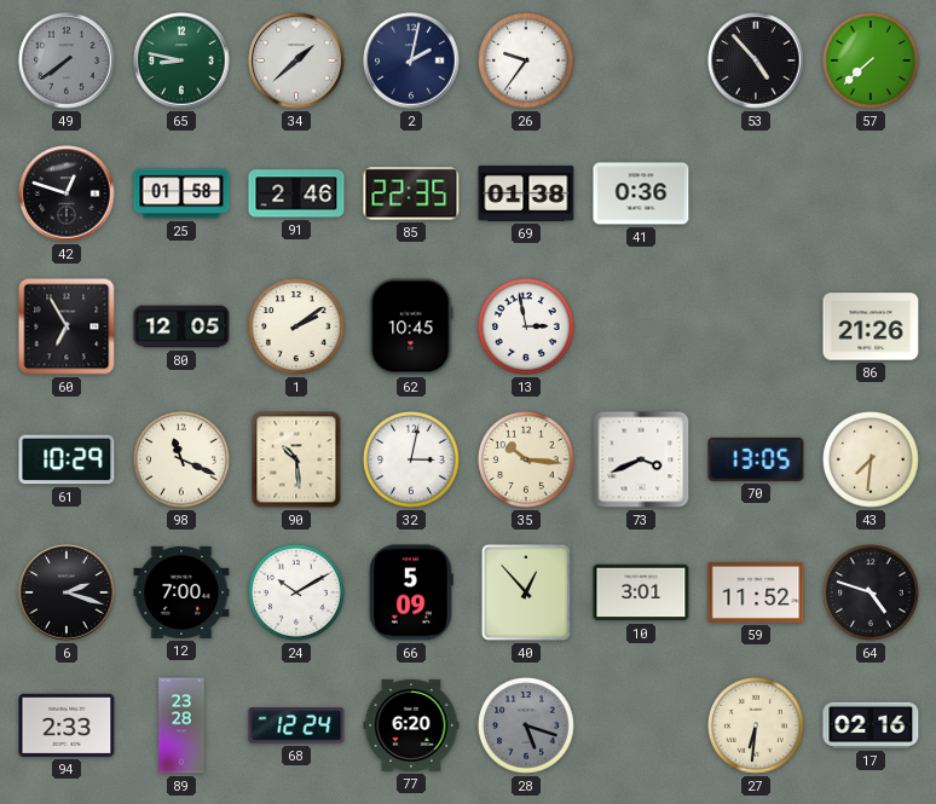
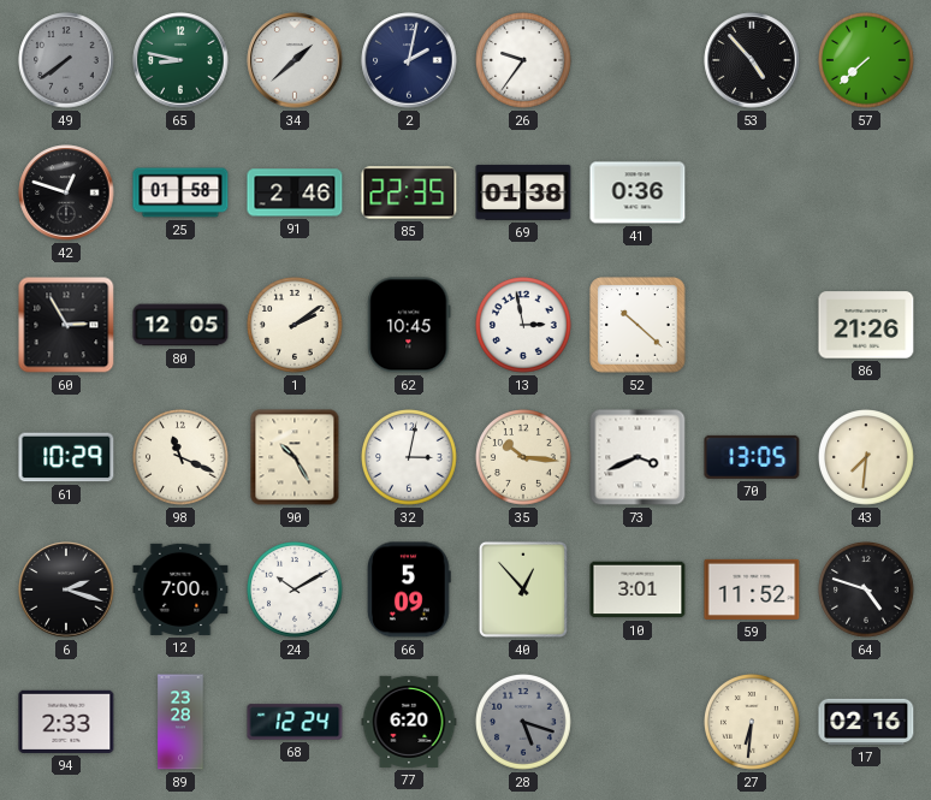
60: 6:55 -> 2:55
52: none -> 10:22
90: 10:29 -> 10:25
